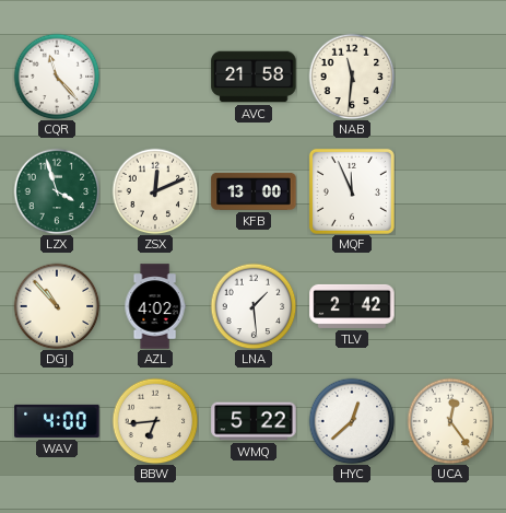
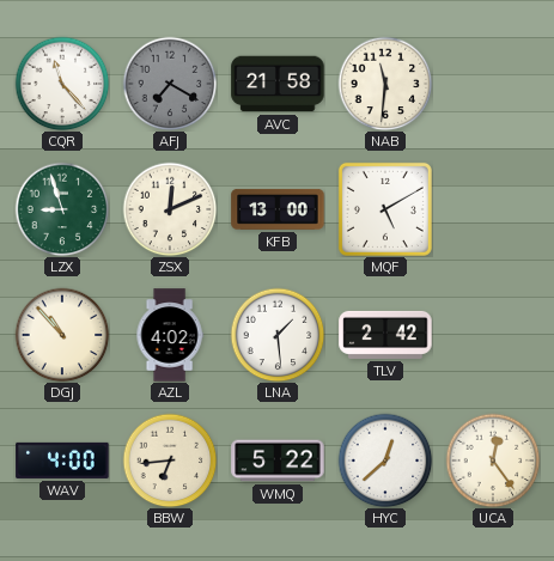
AFJ: none -> 7:20
LZX: 3:57 -> 8:57
MQF: 11:56 -> 5:10
